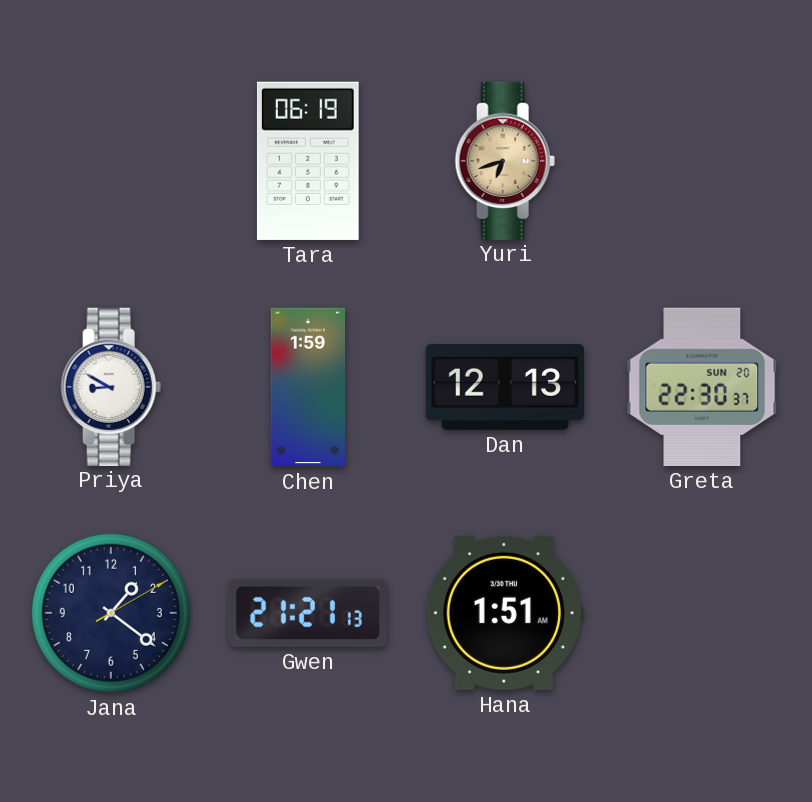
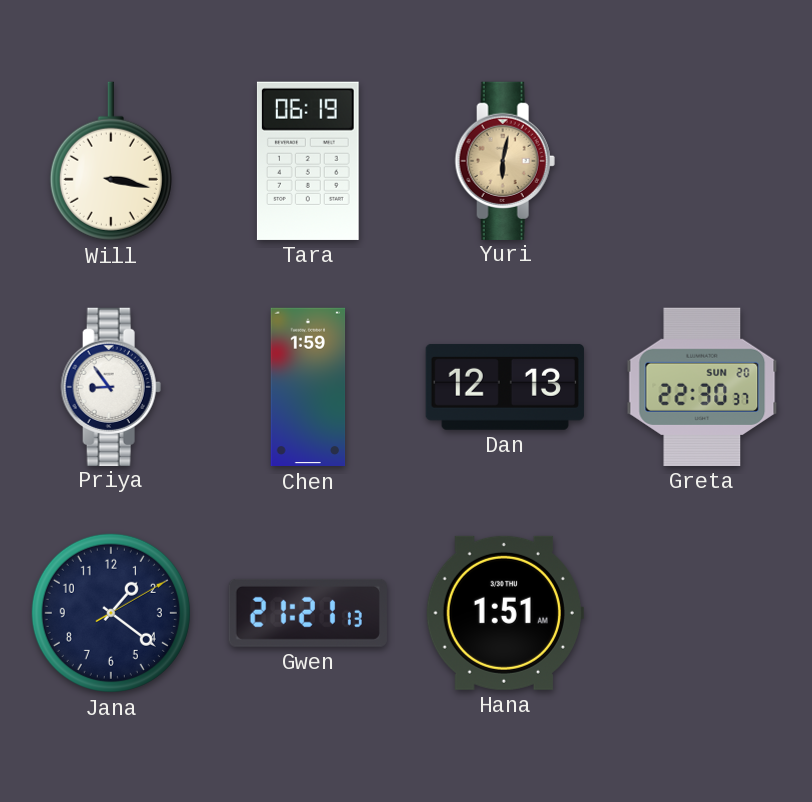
Will: none -> 3:17
Yuri: 6:42 -> 6:02
Priya: 8:50 -> 8:54
